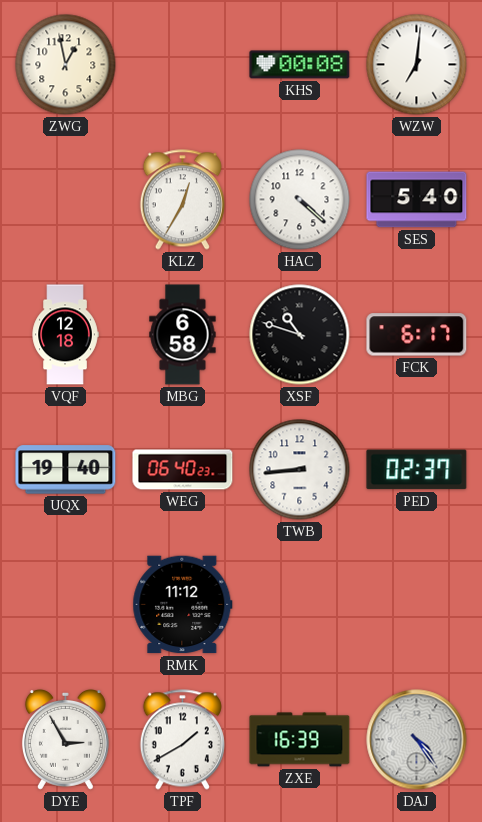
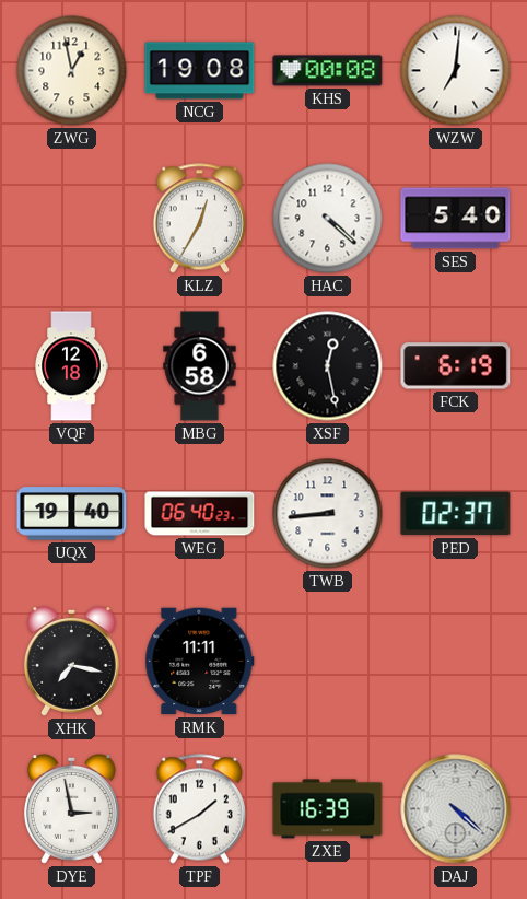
NCG: none -> 19:08
XSF: 10:48 -> 12:28
FCK: 6:17 -> 6:19
XHK: none -> 7:17
RMK: 11:12 -> 11:11
DYE: 2:55 -> 2:58
DAJ: 4:24 -> 4:22
